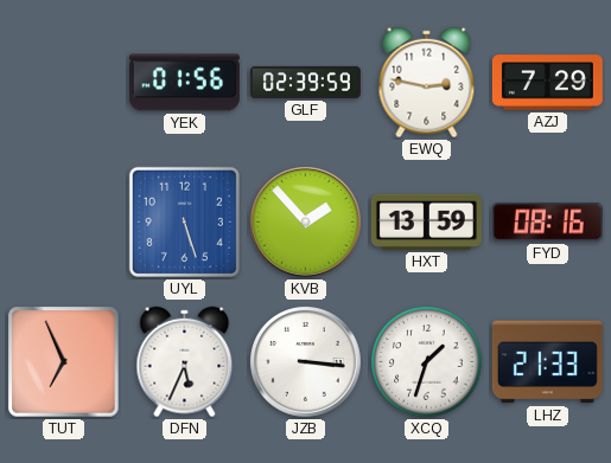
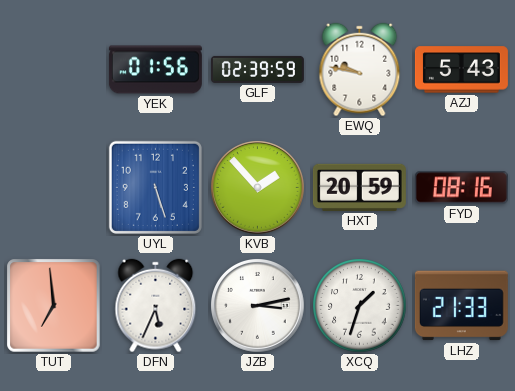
EWQ: 2:47 -> 9:47
AZJ: 7:29 -> 5:43
HXT: 13:59 -> 20:59
TUT: 6:56 -> 6:59
JZB: 3:16 -> 3:13
